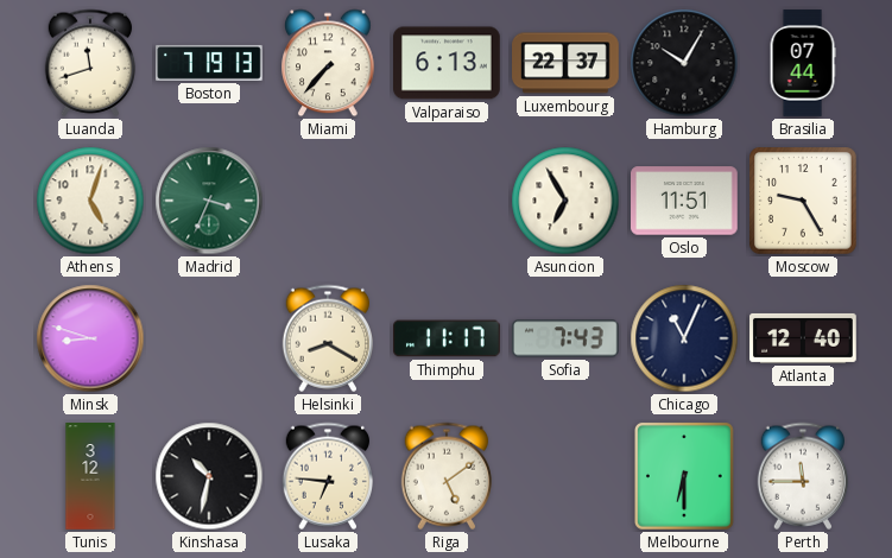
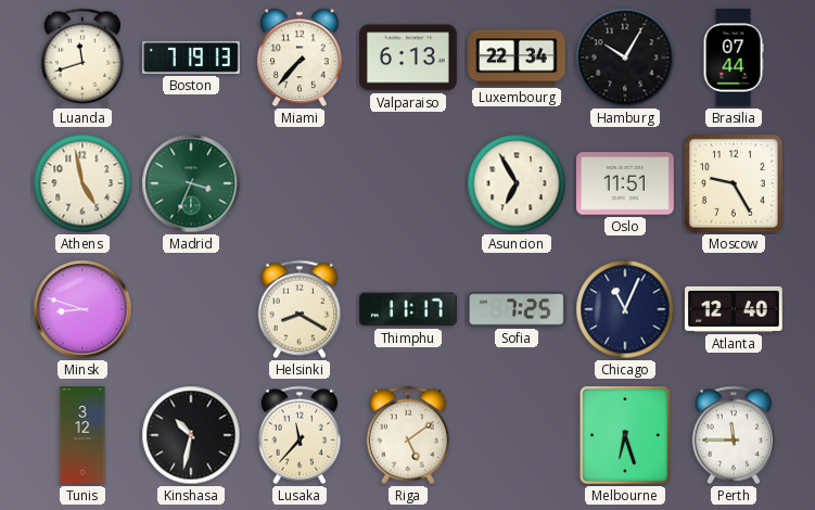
Luxembourg: 22:37 -> 22:34
Athens: 5:03 -> 4:58
Sofia: 7:43 -> 7:25
Lusaka: 6:46 -> 11:37
Melbourne: 6:30 -> 6:27
